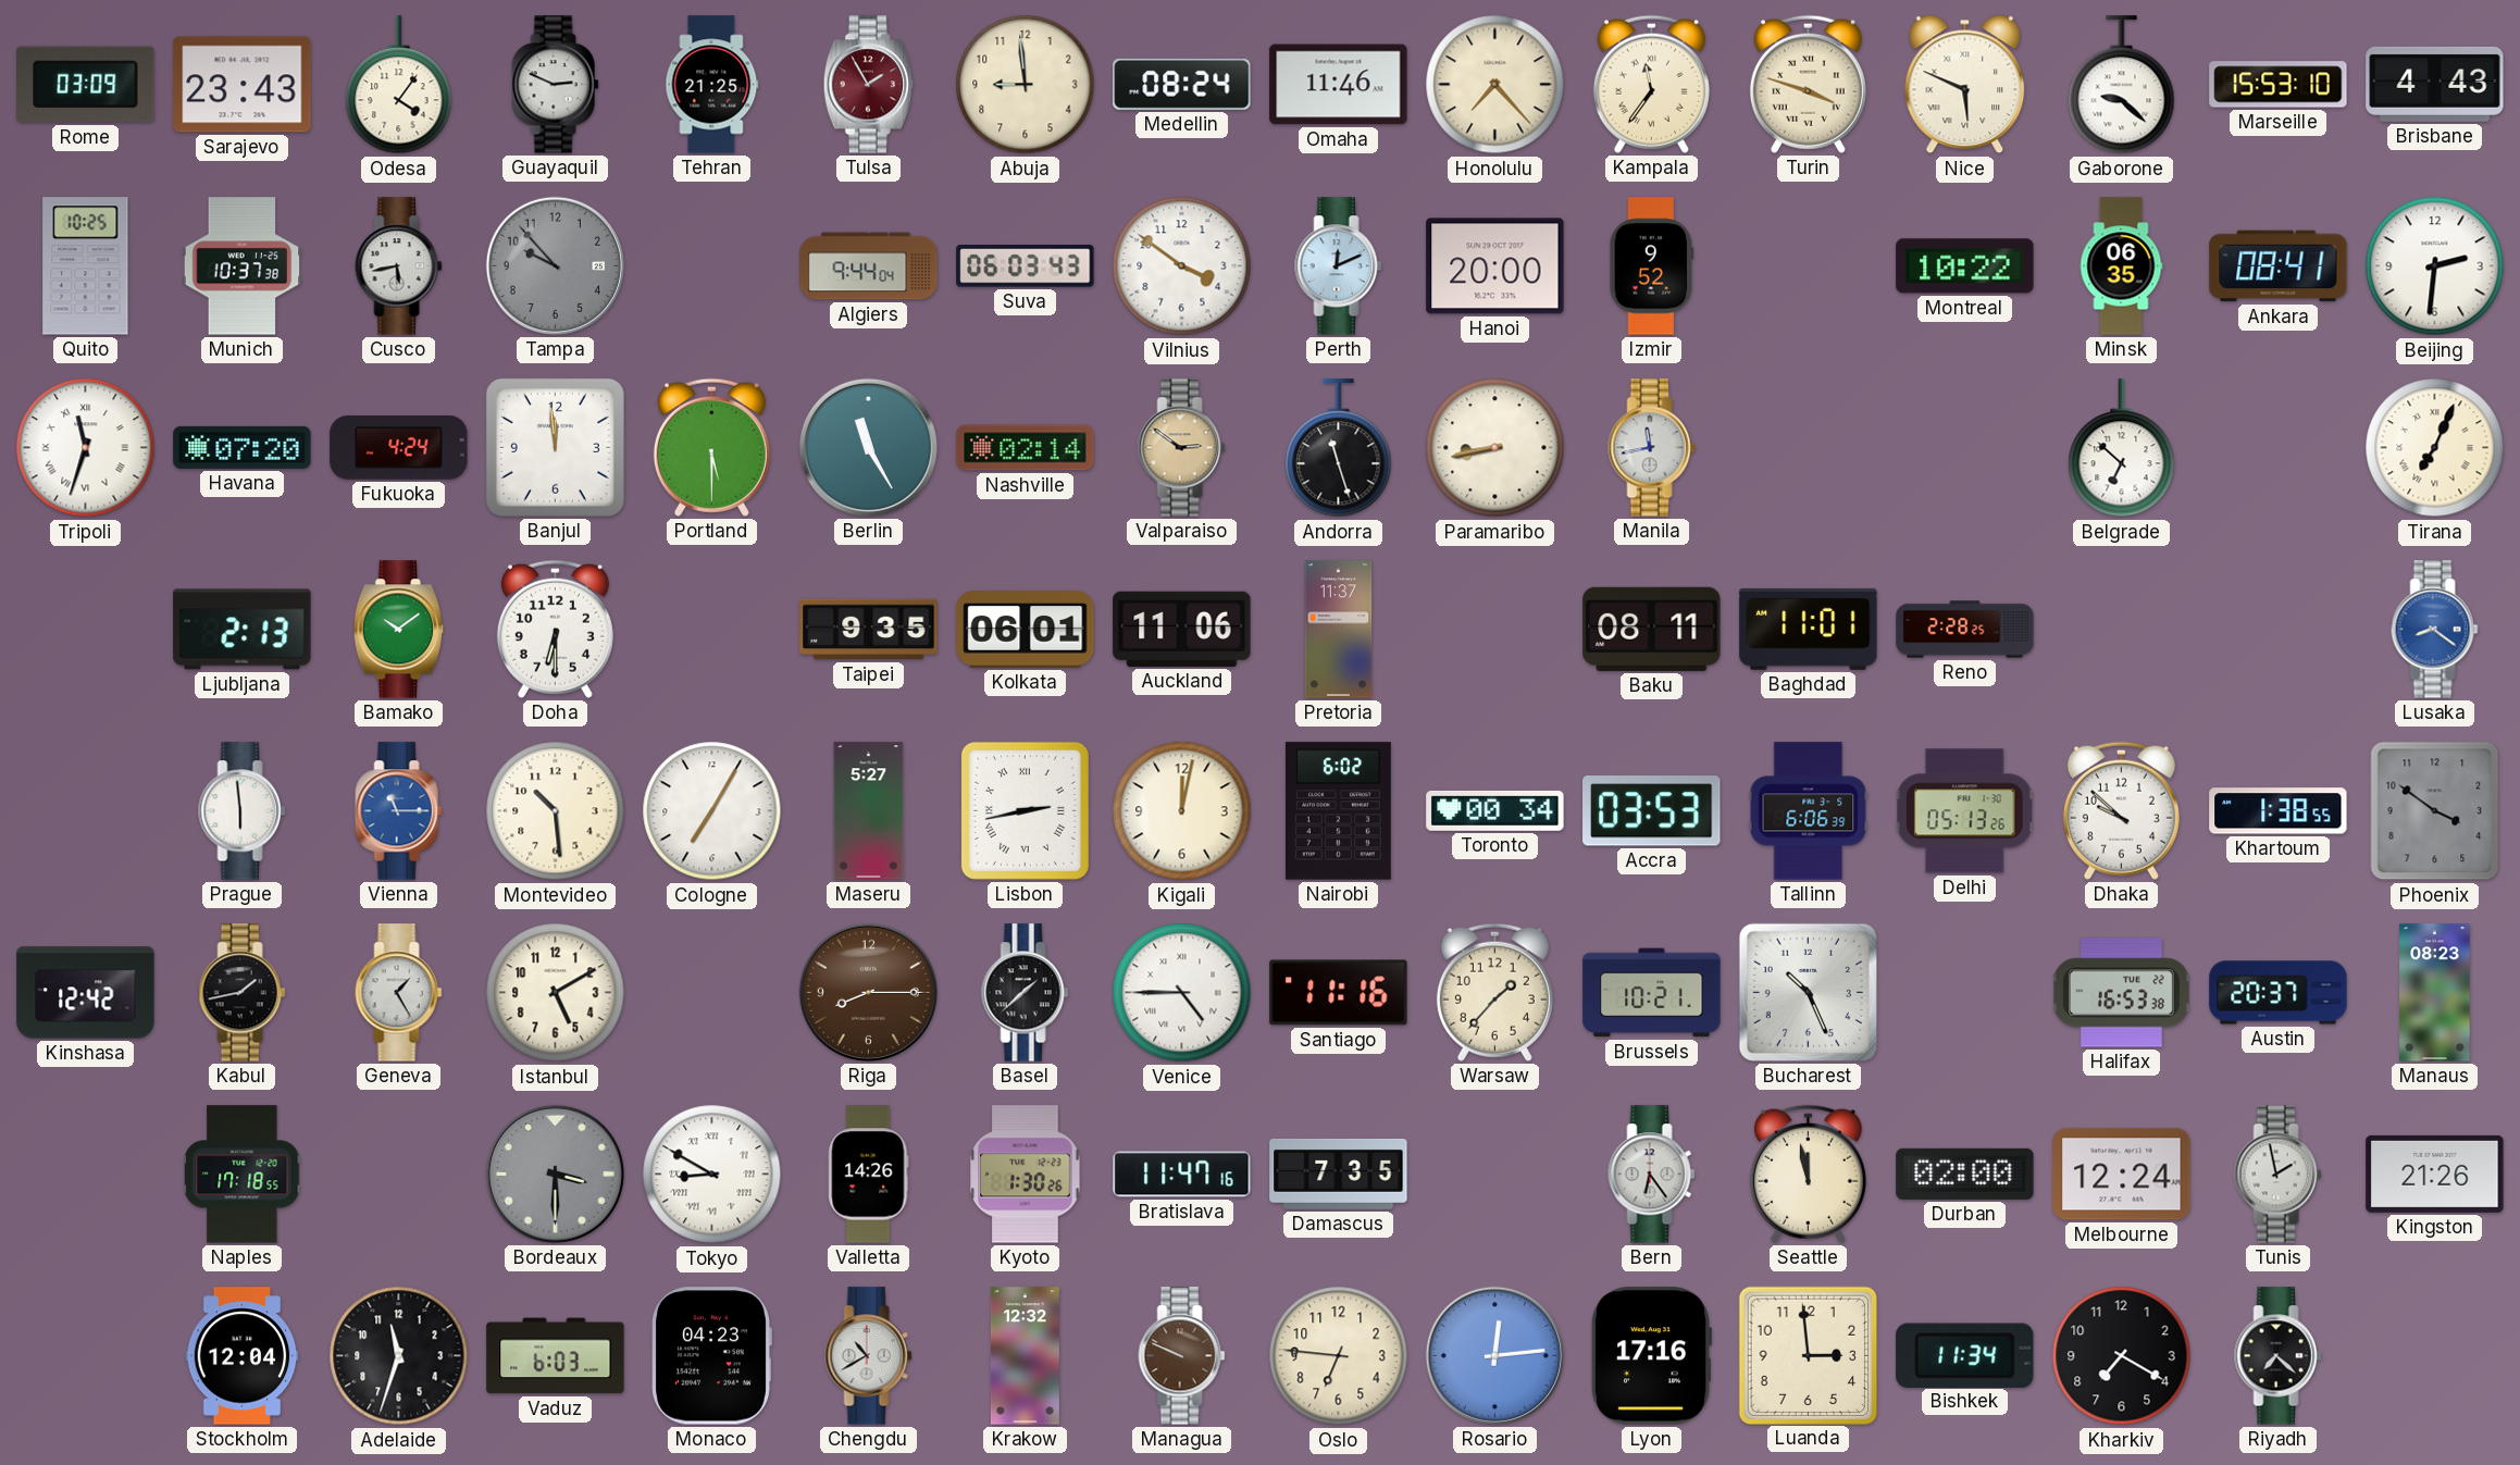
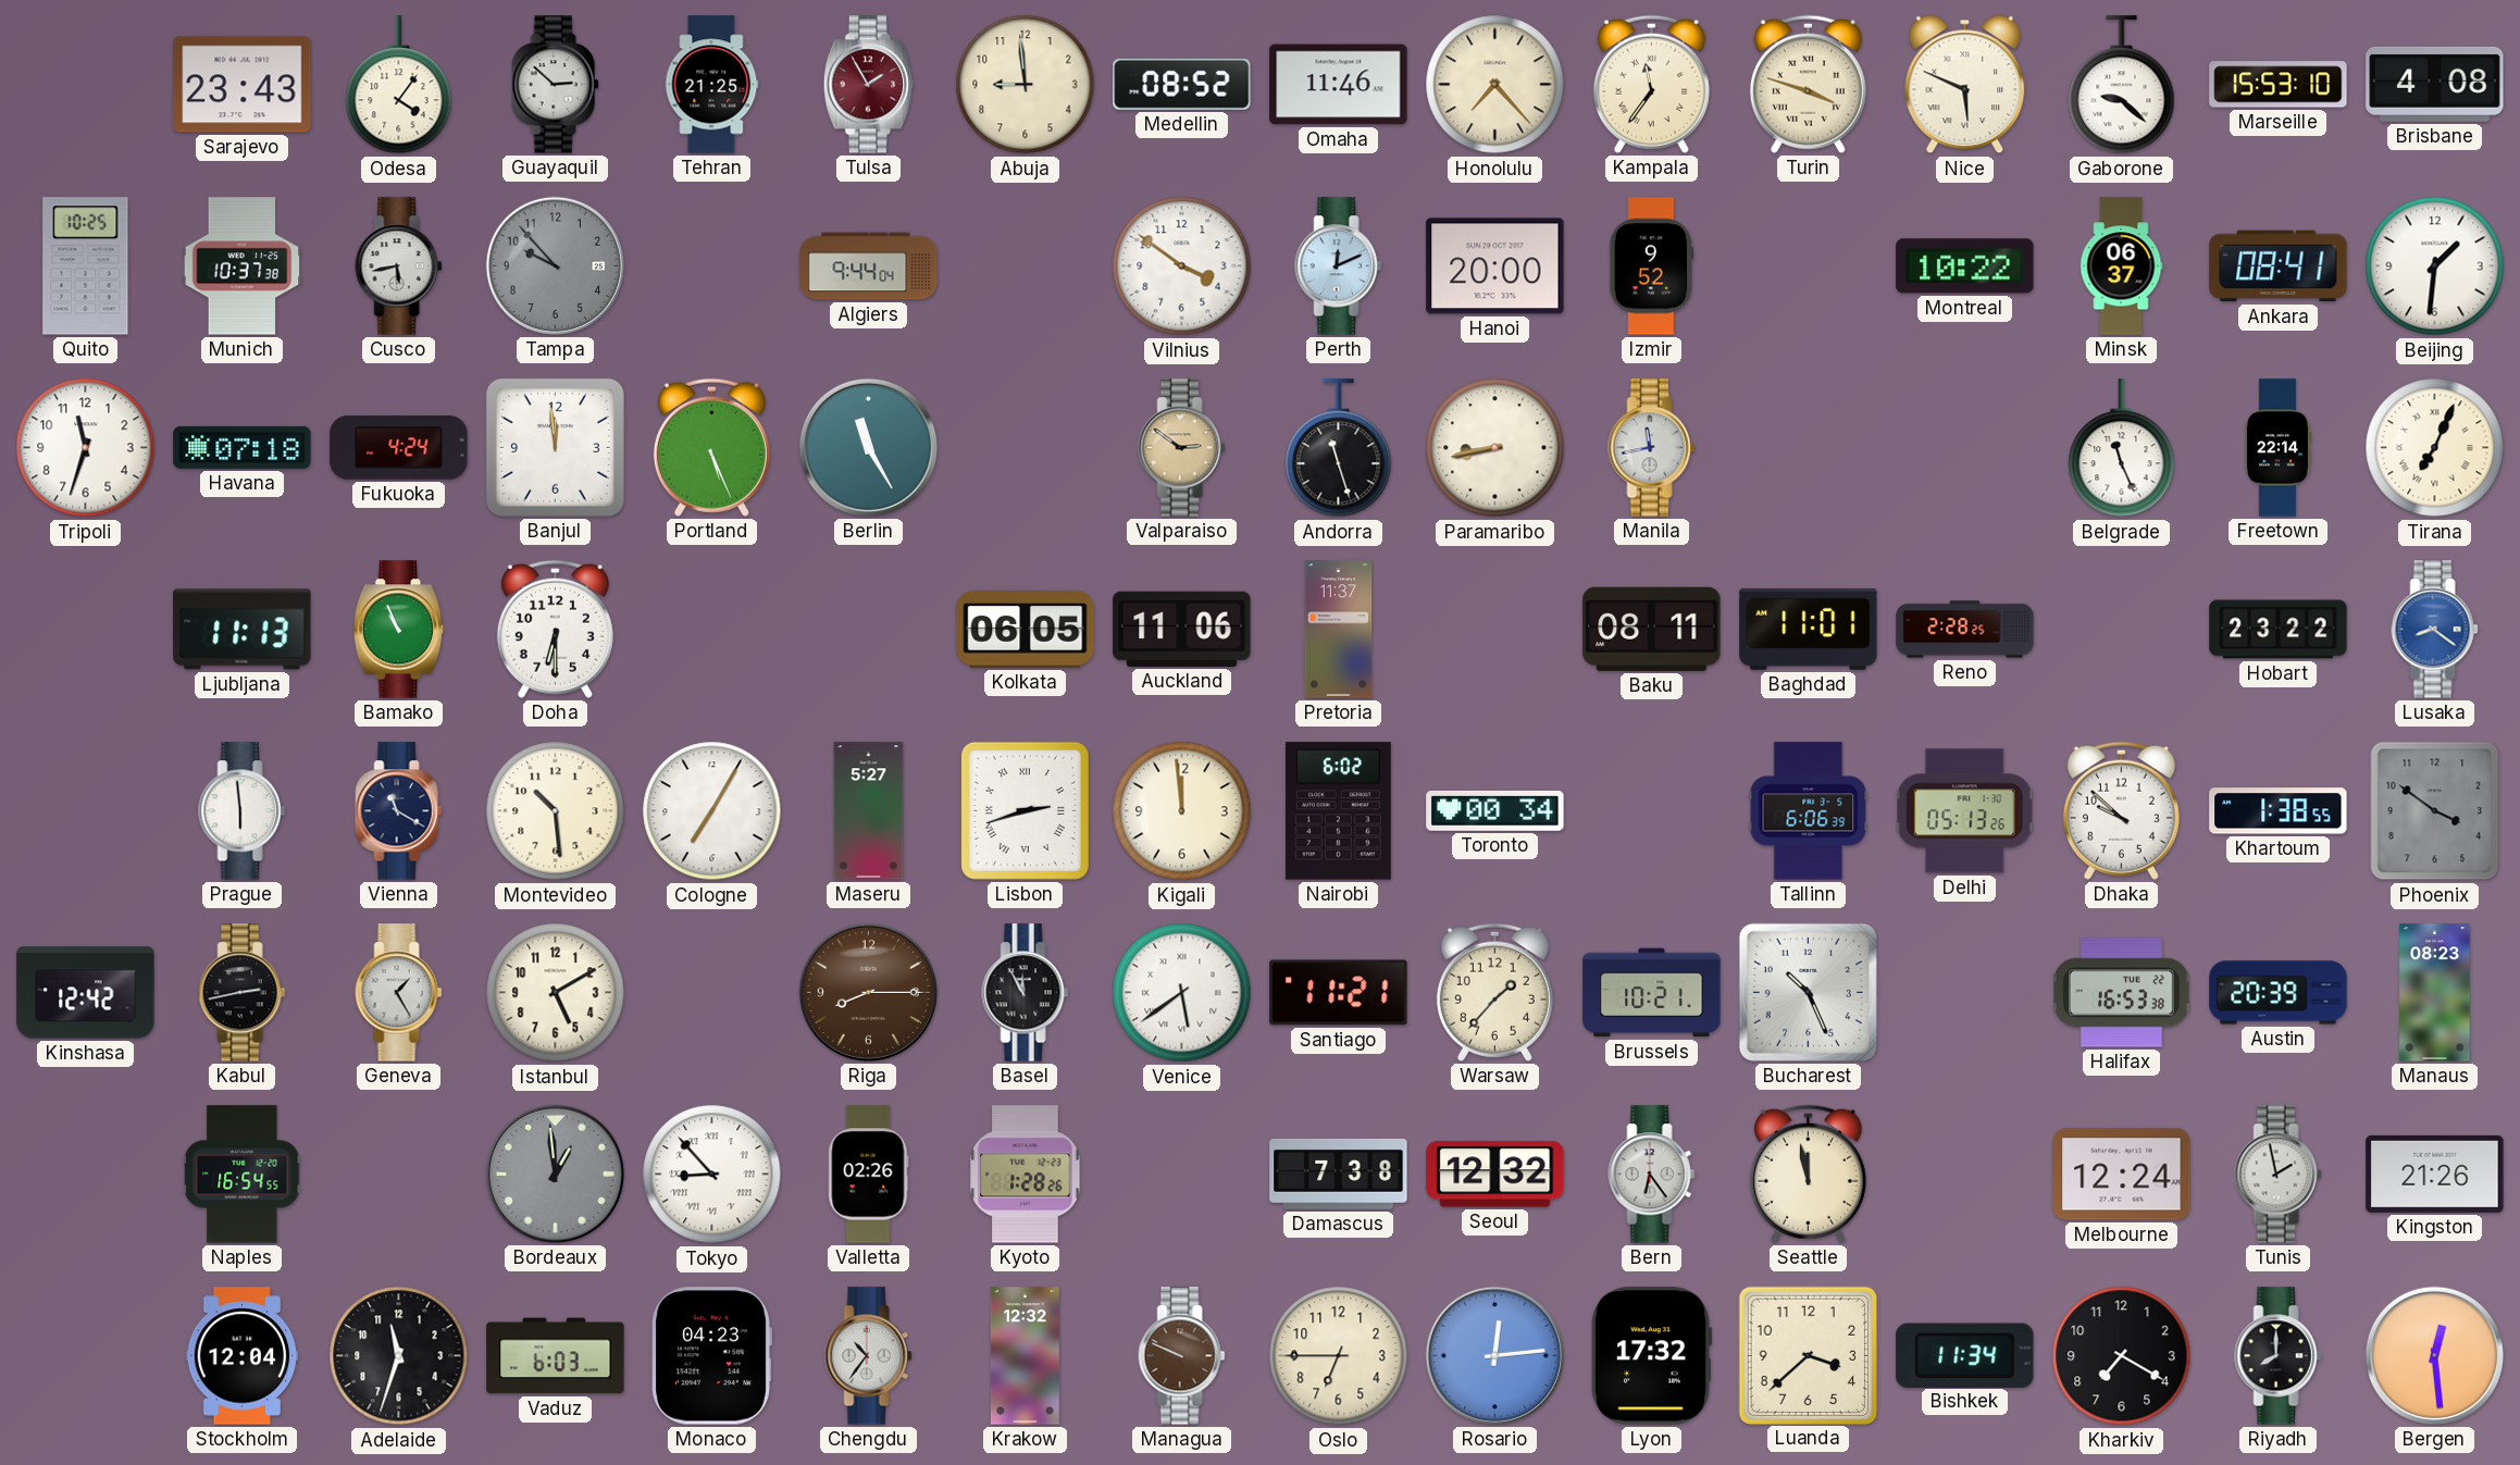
Rome: 03:09 -> none
Guayaquil: 2:49 -> 2:52
Medellin: 08:24 -> 08:52
Brisbane: 4:43 -> 4:08
Suva: 06:03 -> none
Minsk: 06:35 -> 06:37
Beijing: 2:31 -> 1:31
Tripoli numerals: Roman -> Arabic
Havana: 07:20 -> 07:18
Portland: 5:30 -> 5:26
Nashville: 02:14 -> none
Belgrade: 6:52 -> 11:26
Freetown: none -> 22:14
Ljubljana: 2:13 -> 11:13
Bamako: 10:09 -> 10:56
Taipei: 9:35 -> none
Kolkata: 06:01 -> 06:05
Hobart: none -> 23:22
Vienna: 11:15 -> 11:20
Vienna dial: blue -> navy
Lisbon: 2:43 -> 2:42
Kigali: 12:02 -> 11:59
Accra: 03:53 -> none
Kabul: 1:43 -> 2:43
Basel: 1:38 -> 11:55
Venice: 4:45 -> 5:39
Santiago: 11:16 -> 11:21
Austin: 20:37 -> 20:39
Naples: 17:18 -> 16:54
Bordeaux: 3:30 -> 12:59
Tokyo: 8:50 -> 8:53
Valletta: 14:26 -> 02:26
Kyoto: 1:30 -> 1:28
Bratislava: 11:47 -> none
Damascus: 7:35 -> 7:38
Seoul: none -> 12:32
Durban: 02:00 -> none
Chengdu: 10:40 -> 10:36
Oslo: 6:46 -> 6:45
Lyon: 17:16 -> 17:32
Luanda: 2:59 -> 3:38
Riyadh: 7:22 -> 8:00
Bergen: none -> 12:29
